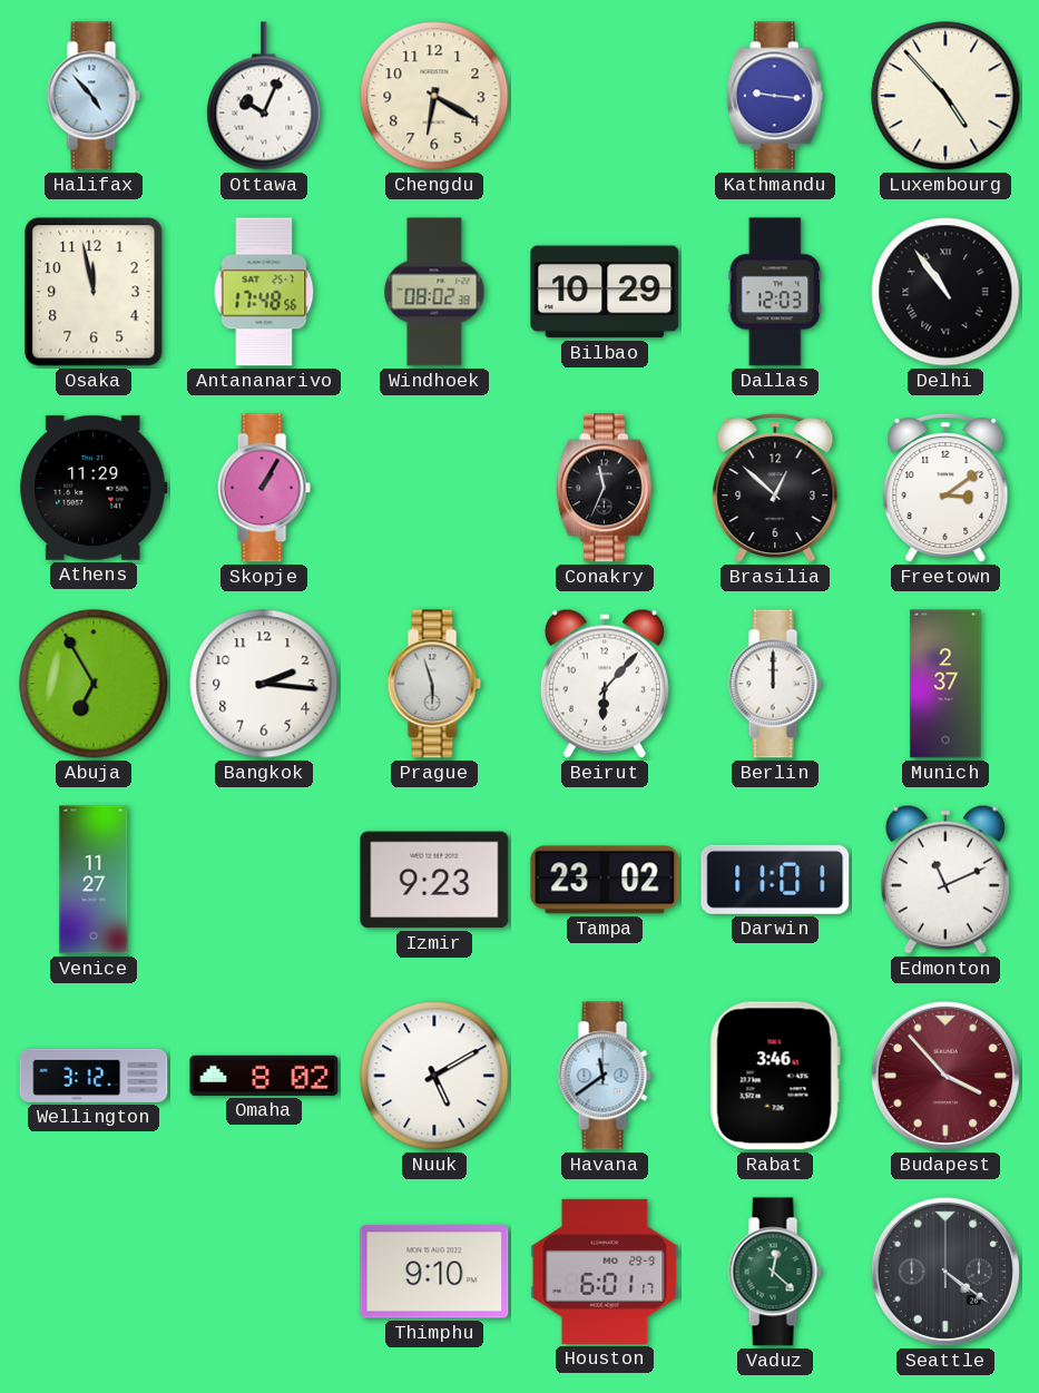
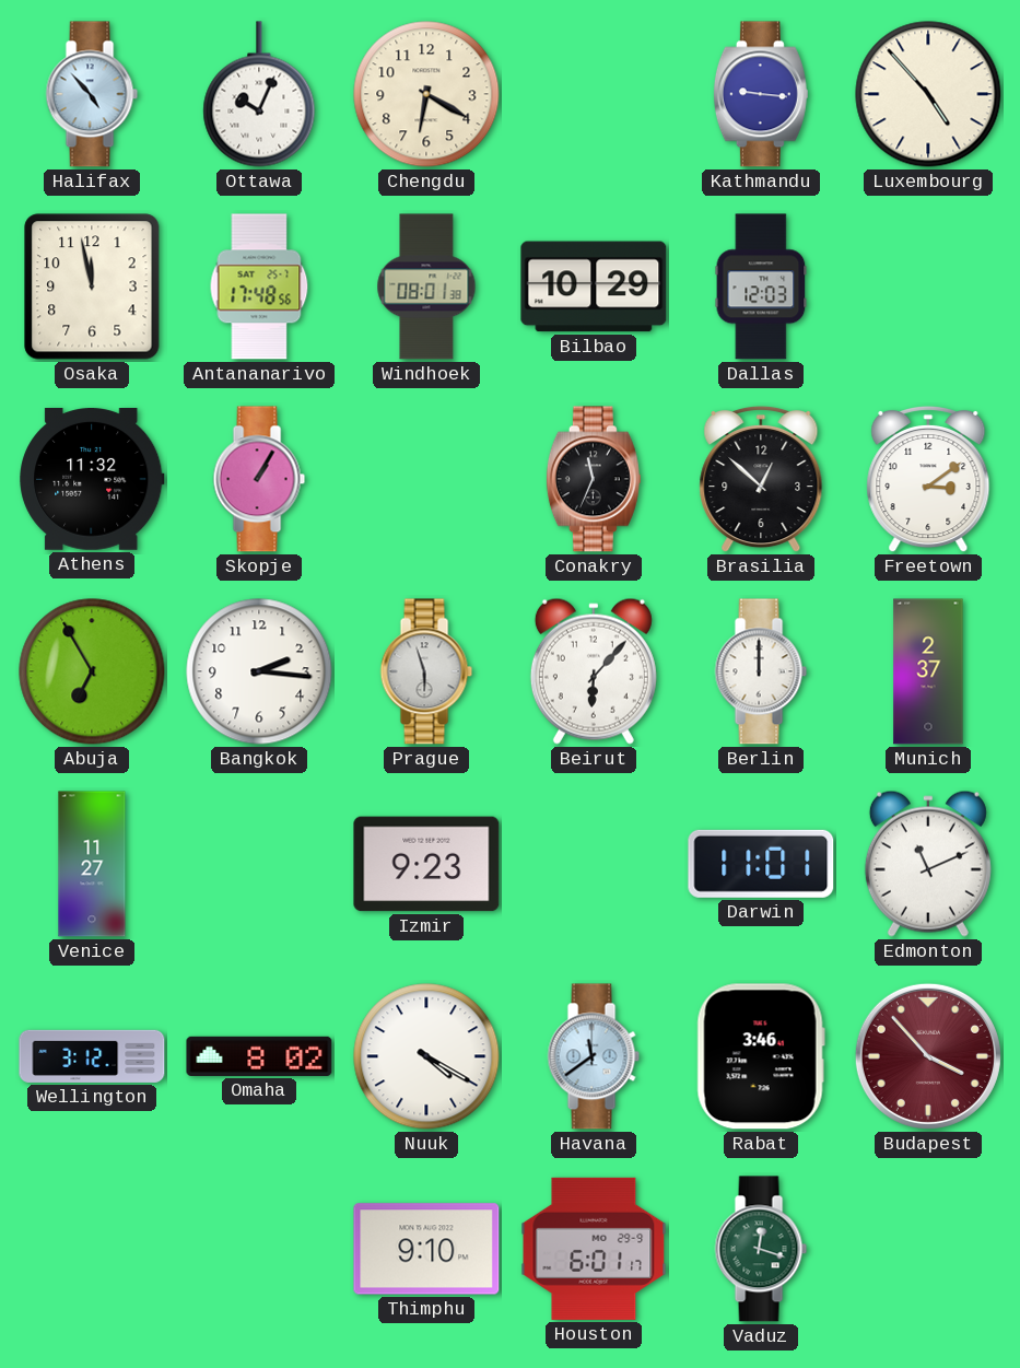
Windhoek: 08:02 -> 08:01
Delhi: 10:54 -> none
Athens: 11:29 -> 11:32
Tampa: 23:02 -> none
Nuuk: 5:10 -> 4:20
Vaduz: 12:22 -> 12:18
Seattle: 4:21 -> none
